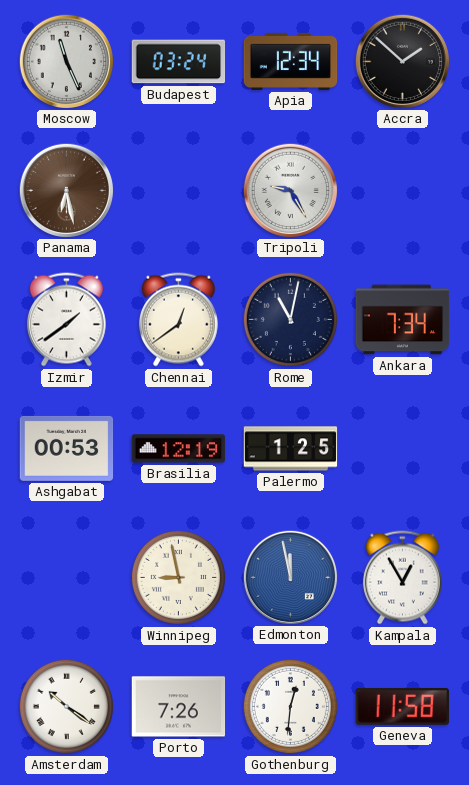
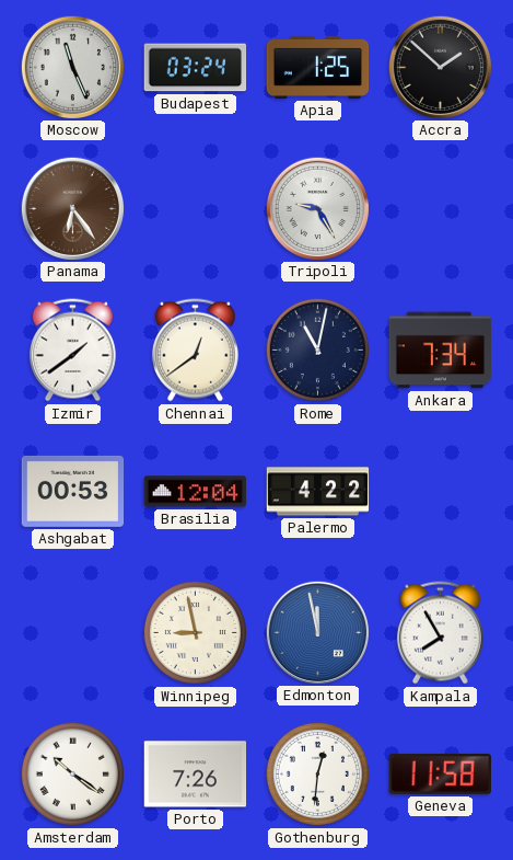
Apia: 12:34 -> 1:25
Panama: 6:28 -> 6:24
Brasilia: 12:19 -> 12:04
Palermo: 1:25 -> 4:22
Kampala: 12:55 -> 7:55
